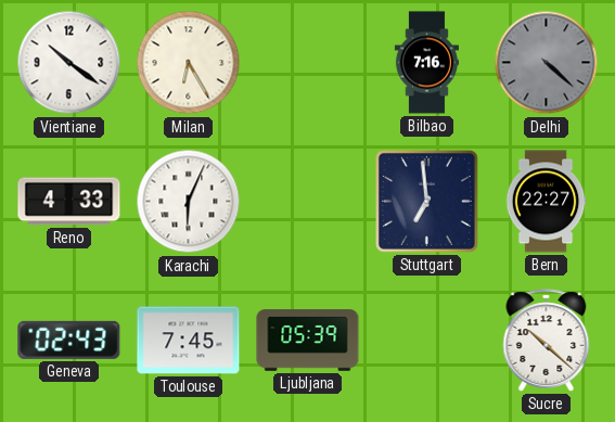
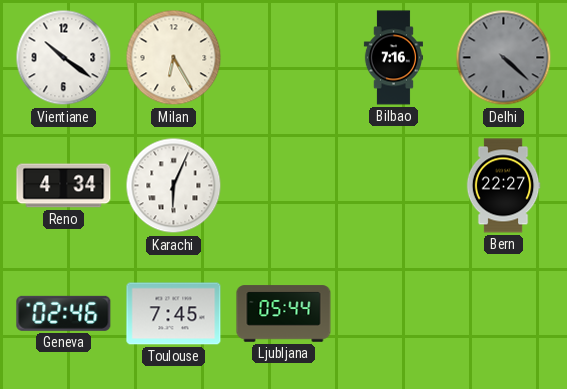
Reno: 4:33 -> 4:34
Stuttgart: 6:59 -> none
Geneva: 02:43 -> 02:46
Ljubljana: 05:39 -> 05:44
Sucre: 10:22 -> none
